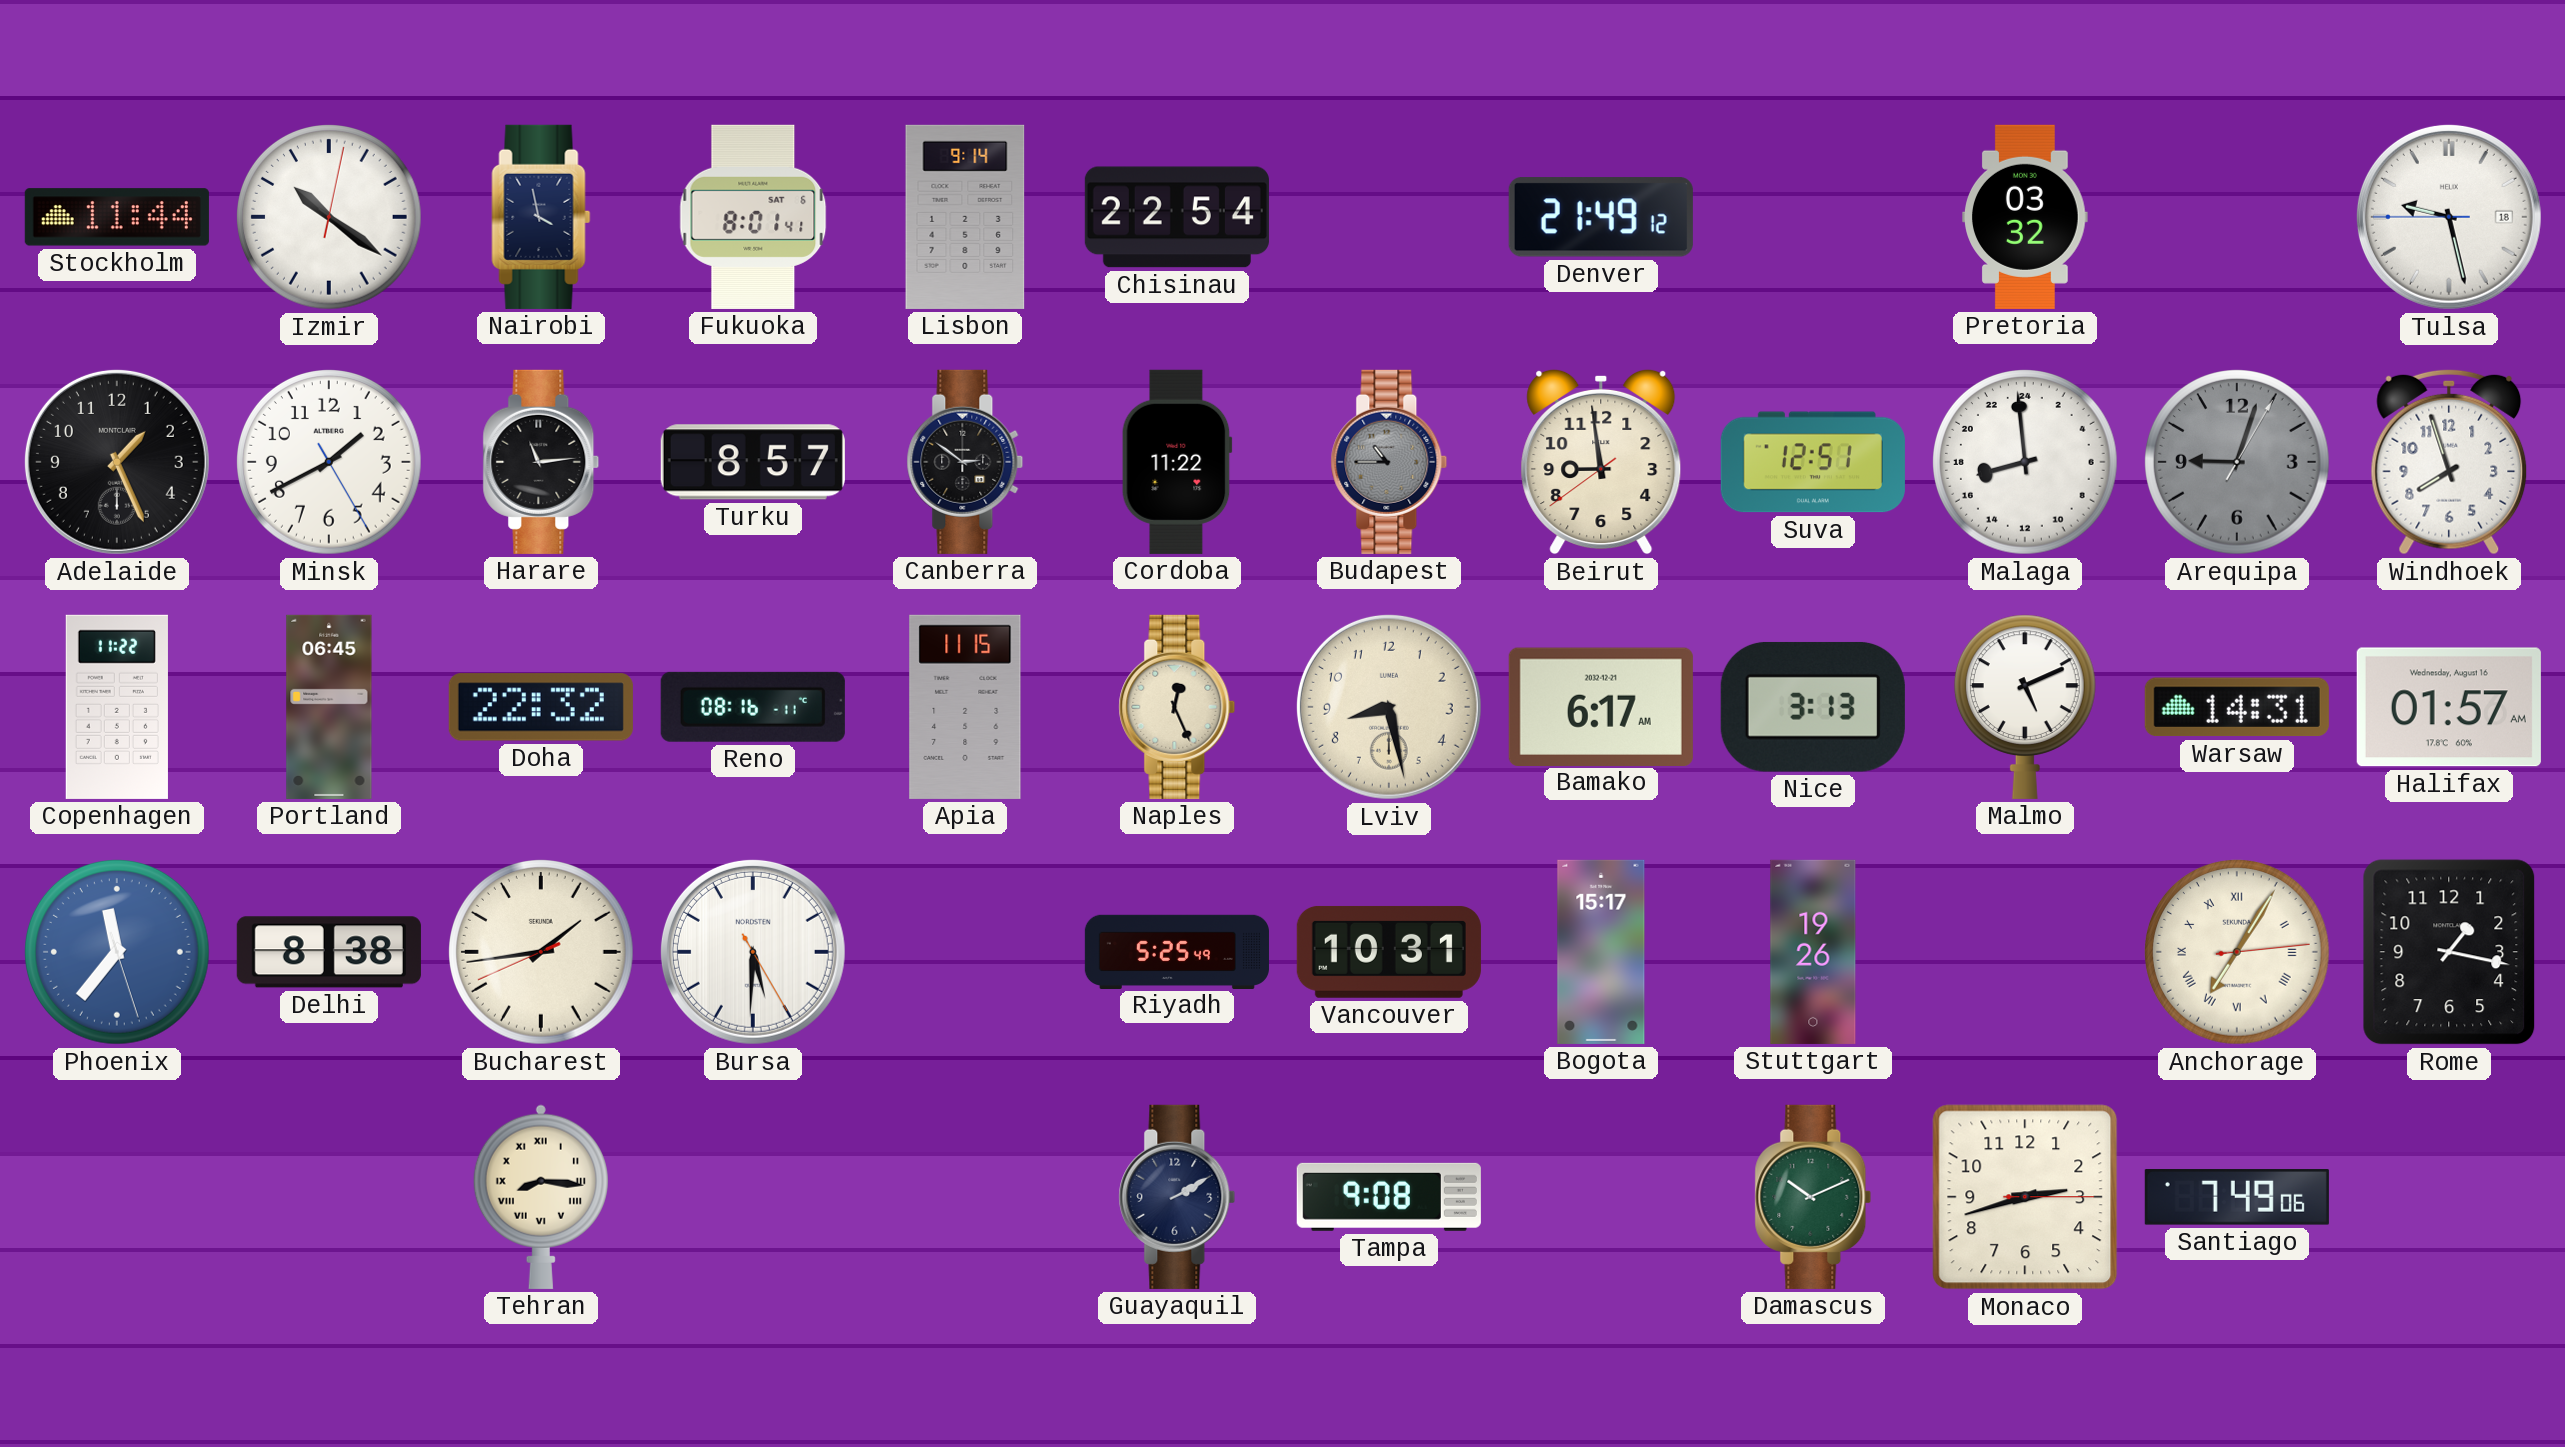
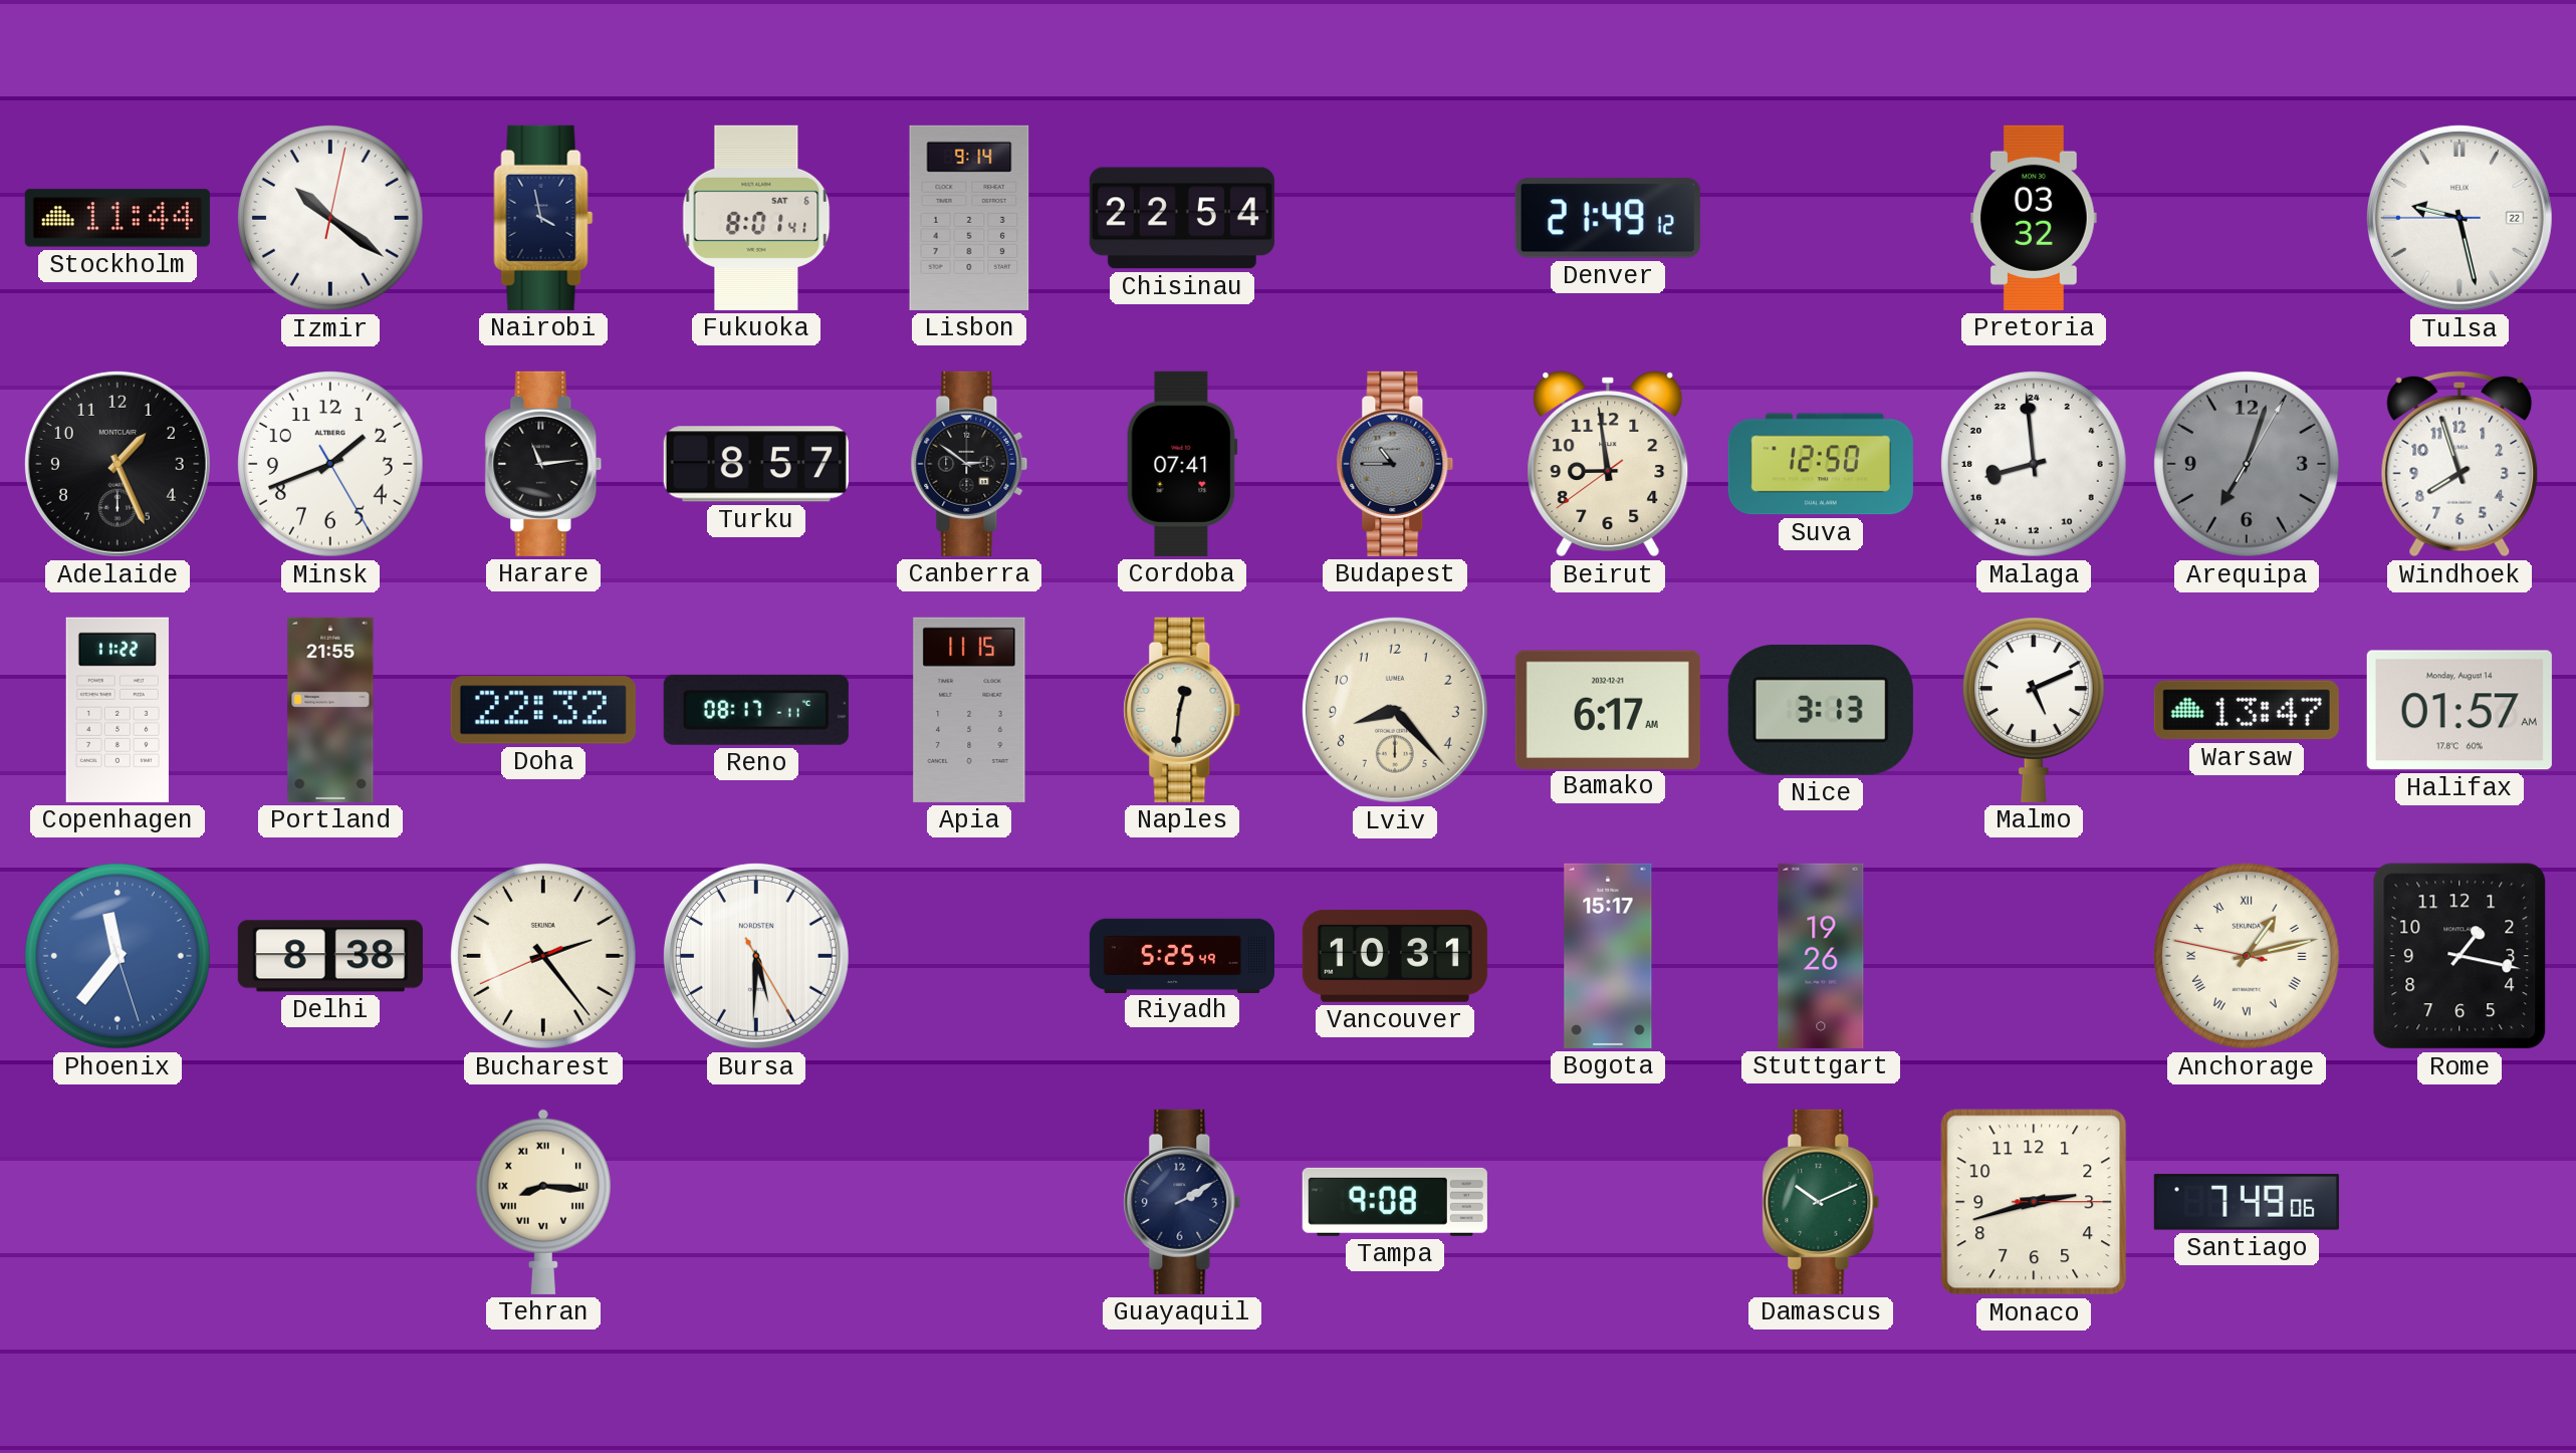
Tulsa date: 18 -> 22
Minsk: 1:40 -> 1:41
Cordoba: 11:22 -> 07:41
Suva: 12:51 -> 12:50
Arequipa: 9:03 -> 7:03
Portland: 06:45 -> 21:55
Reno: 08:16 -> 08:17
Naples: 12:26 -> 12:31
Lviv: 8:28 -> 8:23
Warsaw: 14:31 -> 13:47
Halifax date: Wednesday, August 16 -> Monday, August 14
Bucharest: 1:43 -> 2:23
Anchorage: 7:05 -> 1:12
